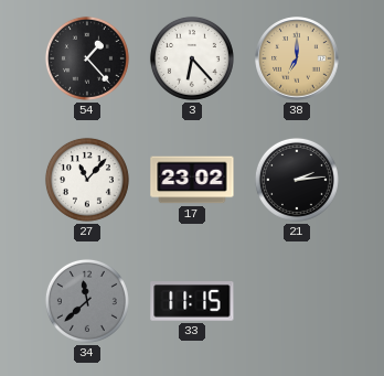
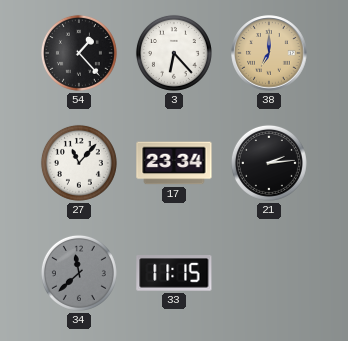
17: 23:02 -> 23:34
